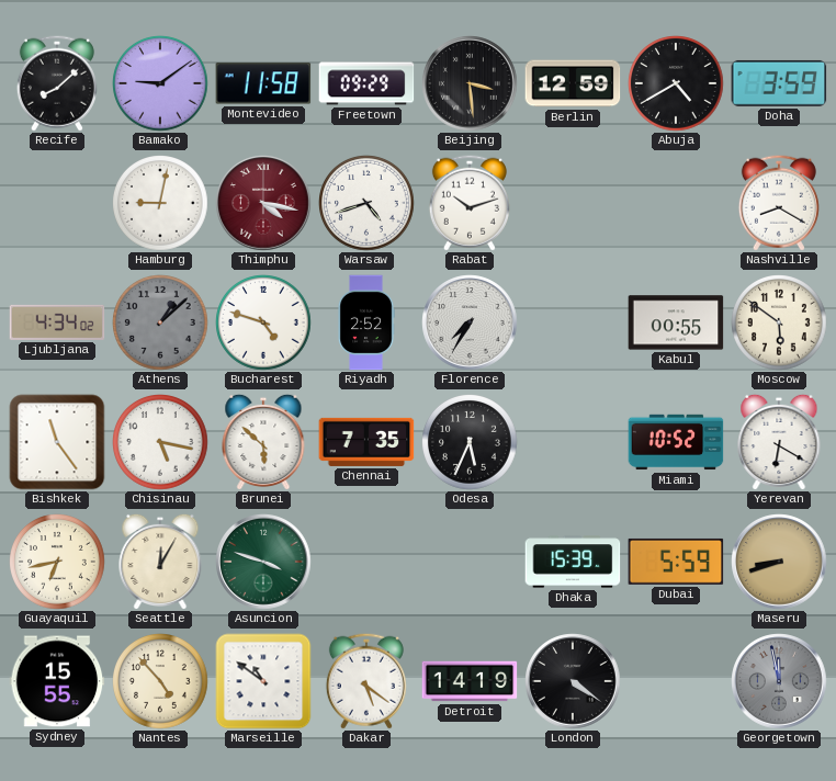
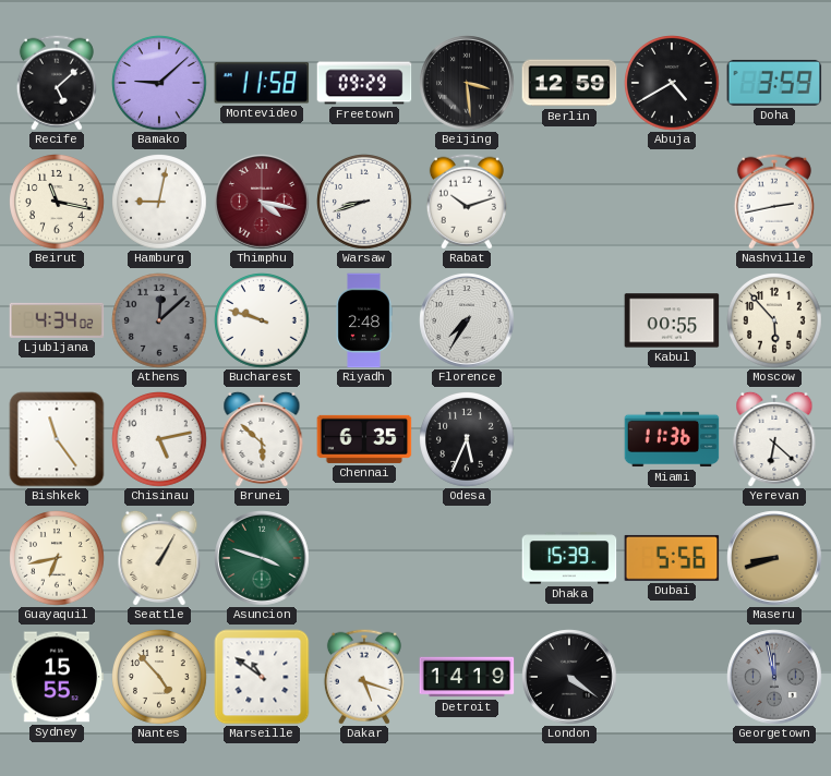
Recife: 8:08 -> 5:08
Bamako: 9:09 -> 9:08
Beirut: none -> 11:17
Warsaw: 4:42 -> 8:42
Nashville: 8:20 -> 2:43
Athens: 1:08 -> 12:08
Bucharest: 4:48 -> 9:48
Riyadh: 2:52 -> 2:48
Moscow: 5:51 -> 5:53
Chisinau: 5:17 -> 5:13
Chennai: 7:35 -> 6:35
Miami: 10:52 -> 11:36
Yerevan: 6:20 -> 6:22
Seattle: 12:05 -> 1:05
Dubai: 5:59 -> 5:56
Dakar: 5:21 -> 5:18
